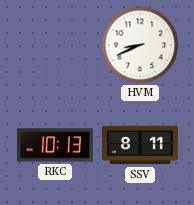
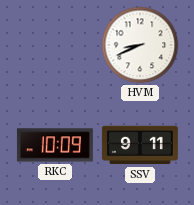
RKC: 10:13 -> 10:09
SSV: 8:11 -> 9:11
